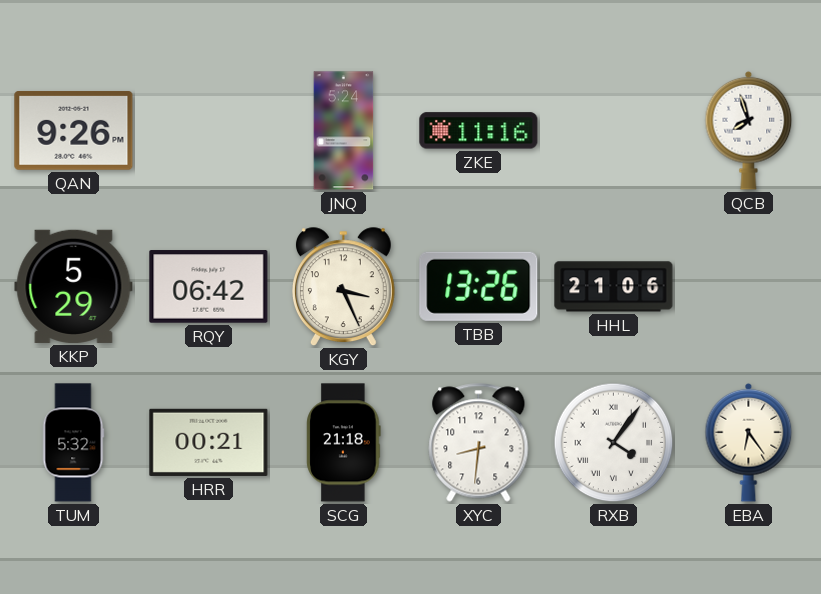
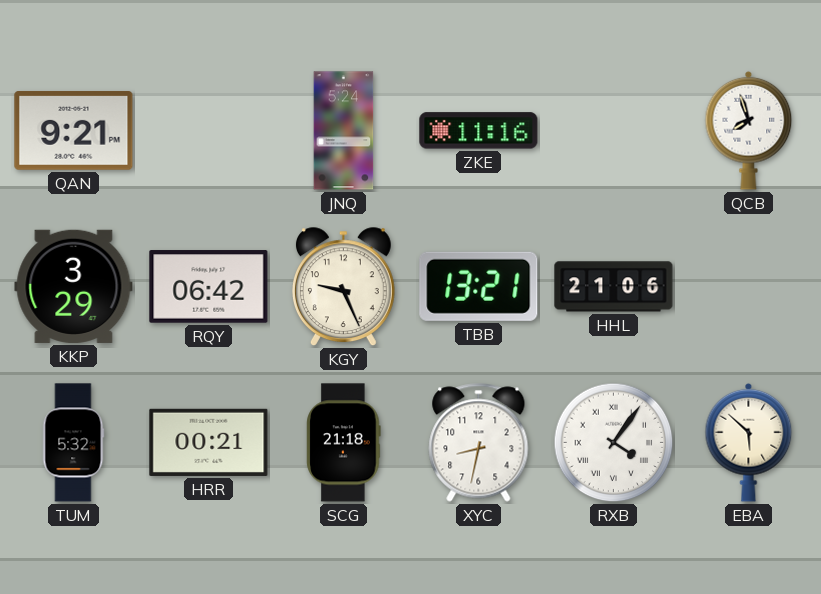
QAN: 9:26 -> 9:21
KKP: 5:29 -> 3:29
KGY: 3:26 -> 9:26
TBB: 13:26 -> 13:21
XYC: 8:31 -> 8:32
EBA: 6:24 -> 5:52
